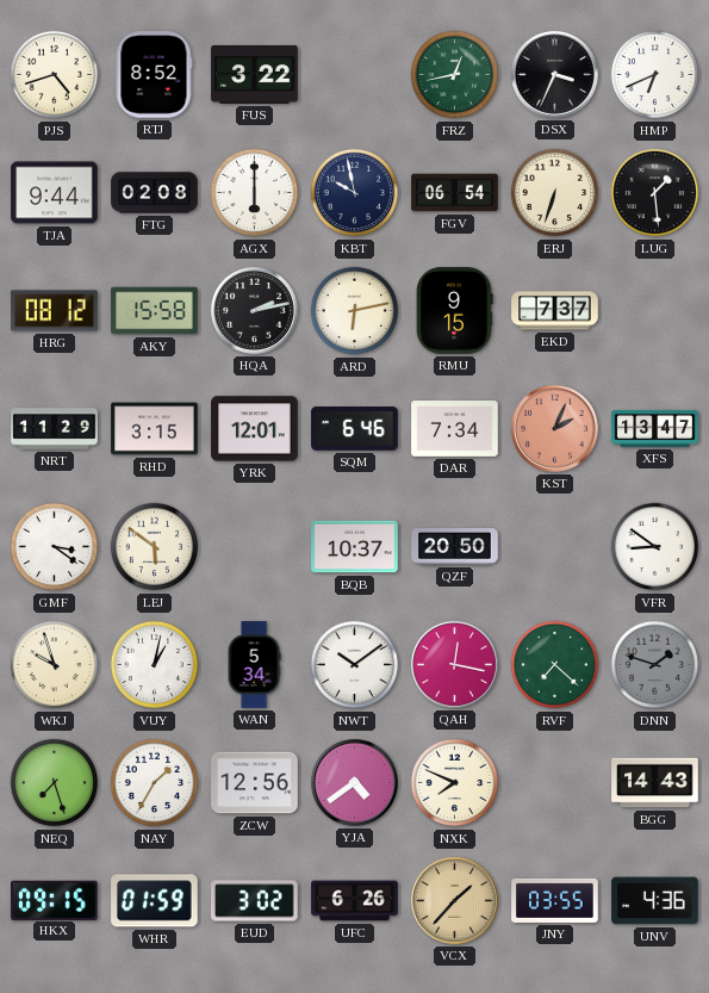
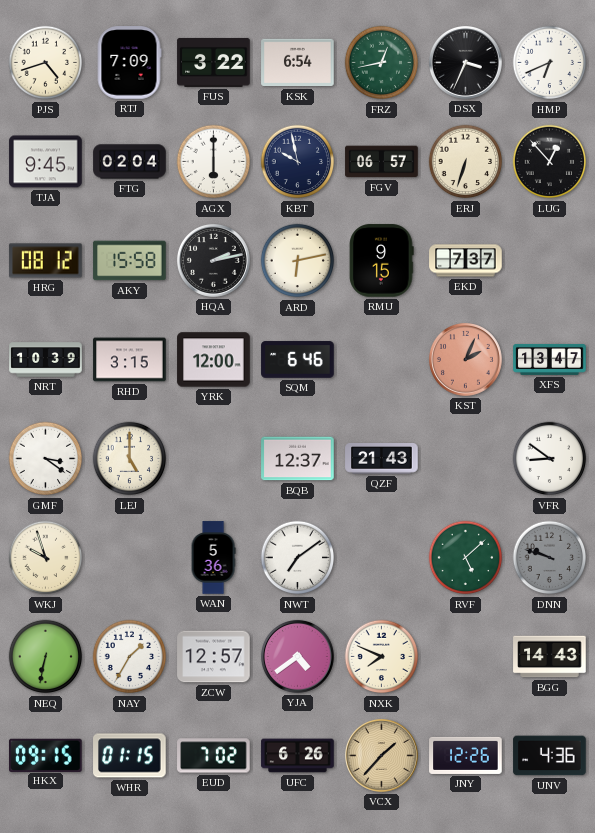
RTJ: 8:52 -> 7:09
KSK: none -> 6:54
TJA: 9:44 -> 9:45
FTG: 02:08 -> 02:04
FGV: 06:54 -> 06:57
LUG: 1:29 -> 12:53
NRT: 11:29 -> 10:39
YRK: 12:01 -> 12:00
DAR: 7:34 -> none
LEJ: 5:51 -> 5:00
BQB: 10:37 -> 12:37
QZF: 20:50 -> 21:43
VUY: 1:02 -> none
WAN: 5:34 -> 5:36
NWT: 10:09 -> 7:09
QAH: 12:17 -> none
RVF: 7:22 -> 5:08
DNN: 1:48 -> 9:48
NEQ: 7:27 -> 6:32
ZCW: 12:56 -> 12:57
WHR: 01:59 -> 01:15
EUD: 3:02 -> 7:02
JNY: 03:55 -> 12:26
